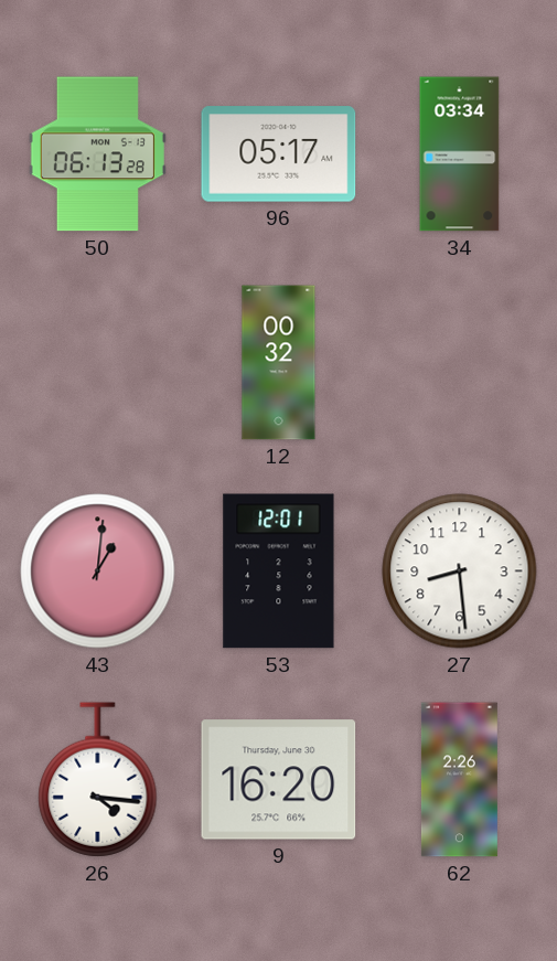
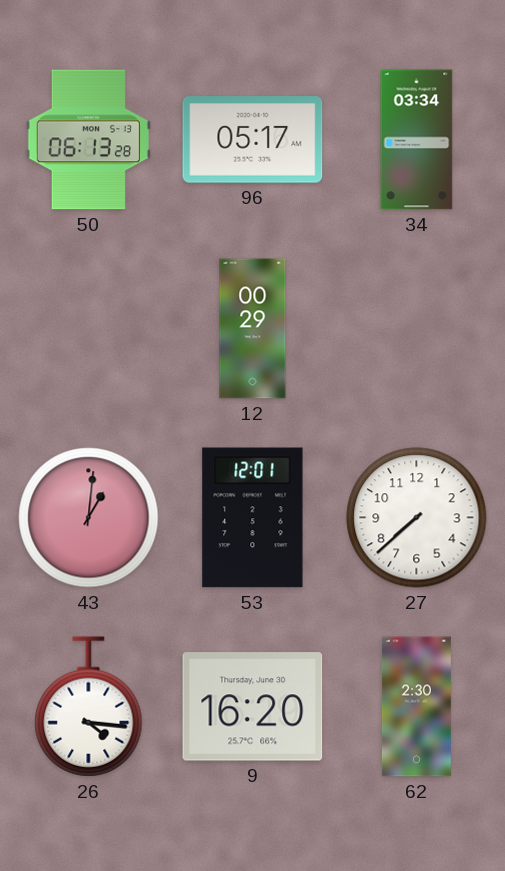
12: 00:32 -> 00:29
27: 8:29 -> 7:38
62: 2:26 -> 2:30
